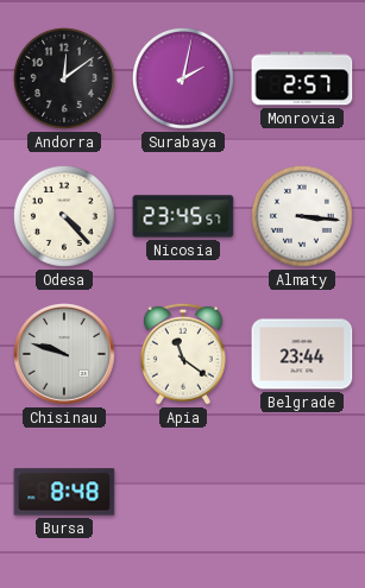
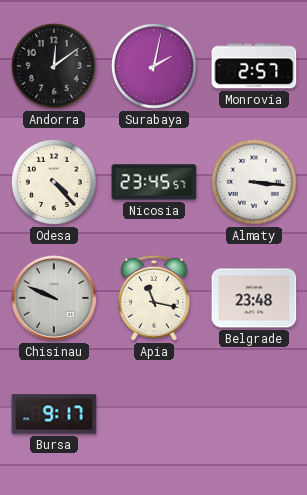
Chisinau: 9:48 -> 9:49
Apia: 11:21 -> 11:17
Belgrade: 23:44 -> 23:48
Bursa: 8:48 -> 9:17
